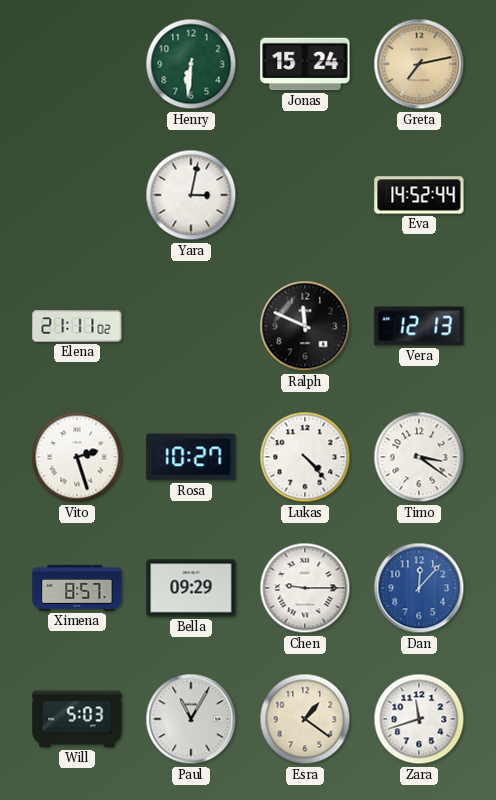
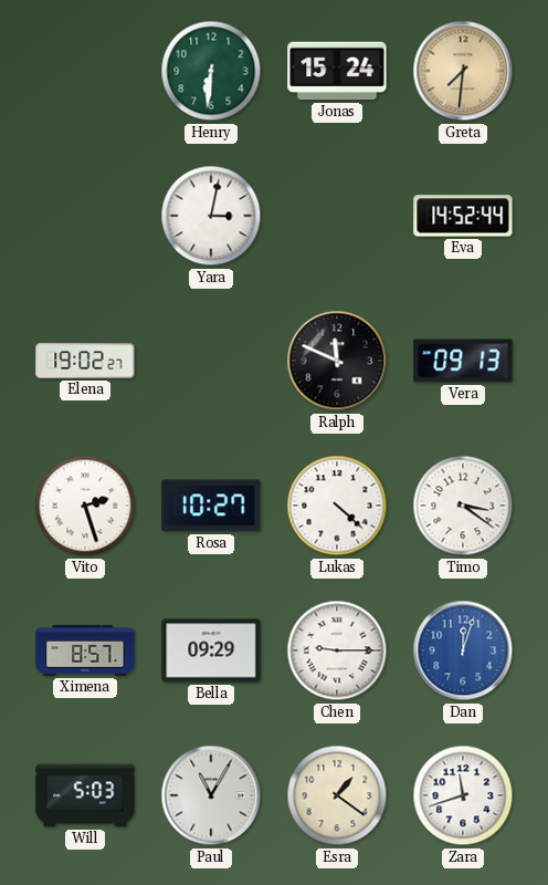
Greta: 7:13 -> 7:31
Elena: 21:11 -> 19:02
Vera: 12:13 -> 09:13
Lukas: 4:23 -> 4:22
Dan: 12:07 -> 12:03
